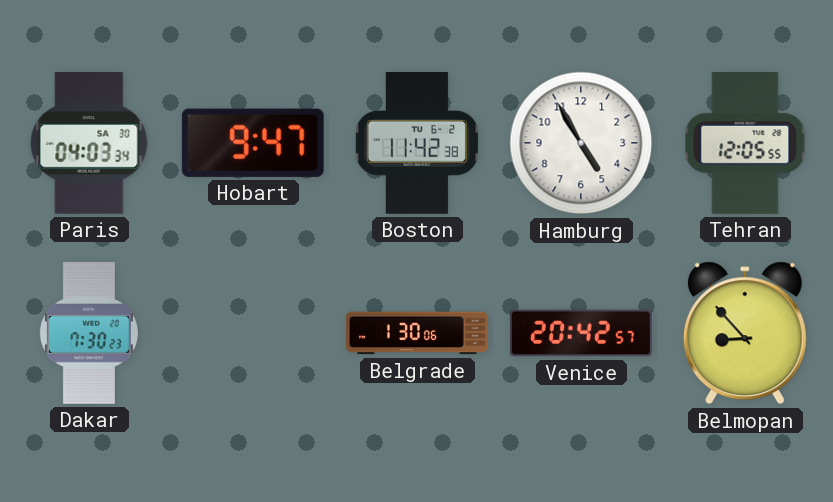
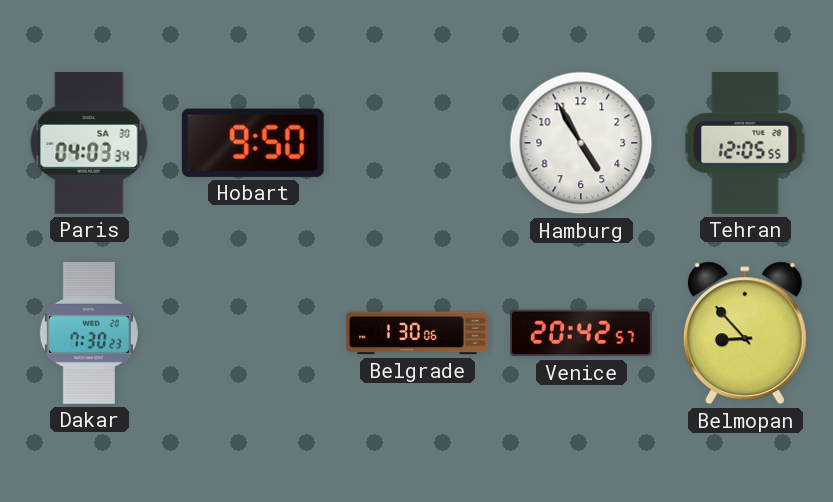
Hobart: 9:47 -> 9:50
Boston: 11:42 -> none
